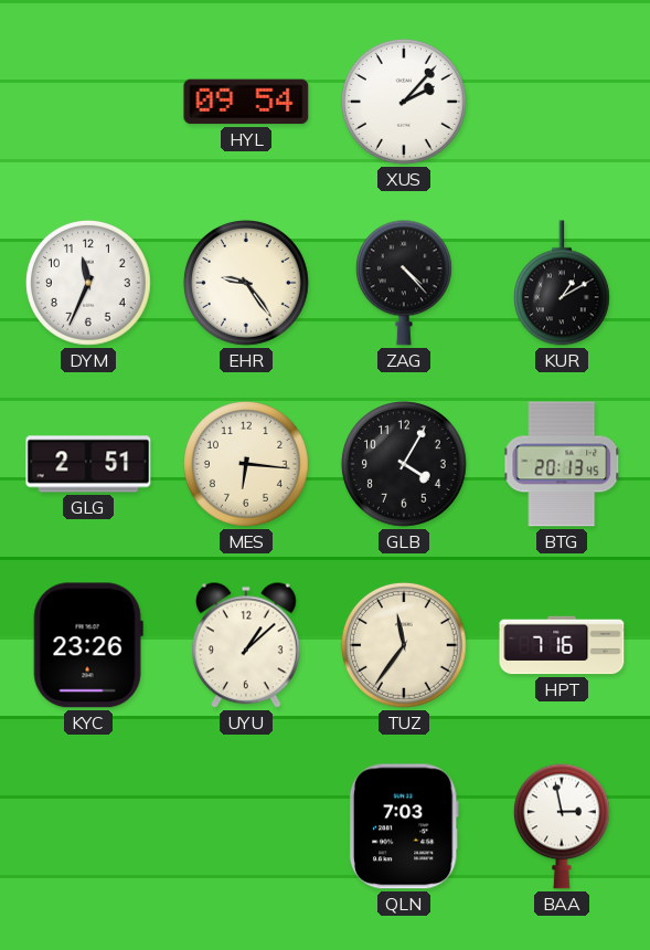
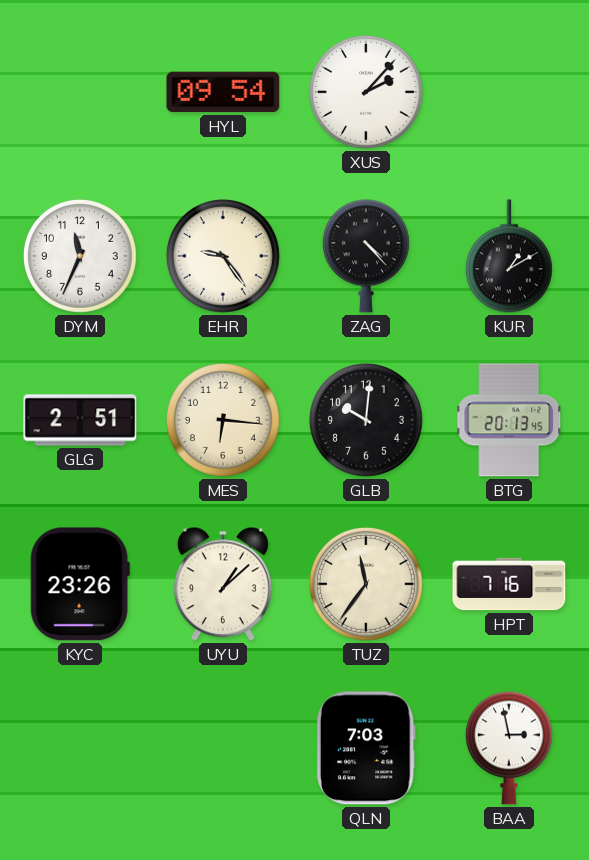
GLB: 4:05 -> 10:01
